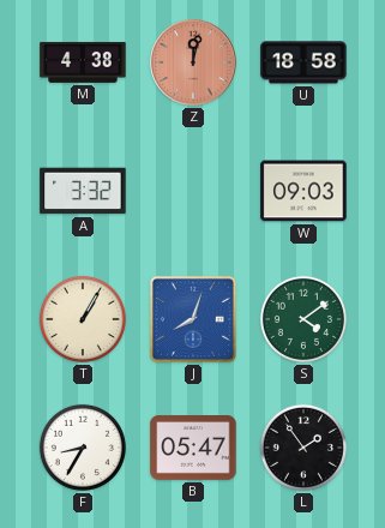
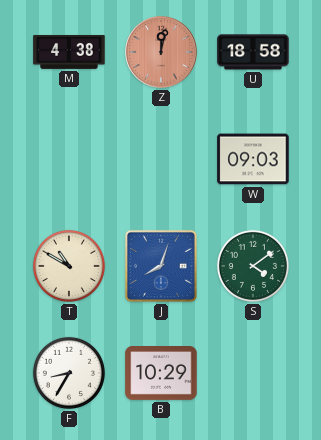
A: 3:32 -> none
T: 1:05 -> 10:50
B: 05:47 -> 10:29
L: 1:54 -> none
